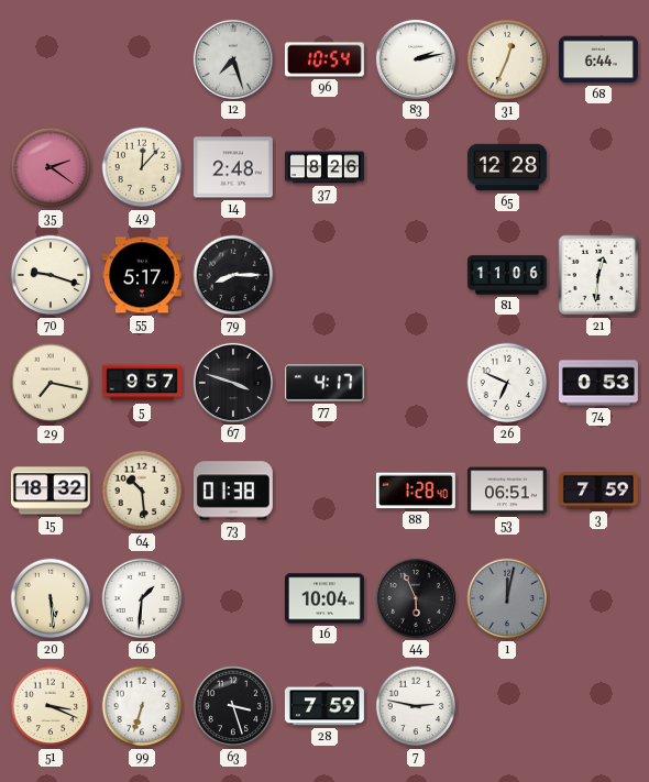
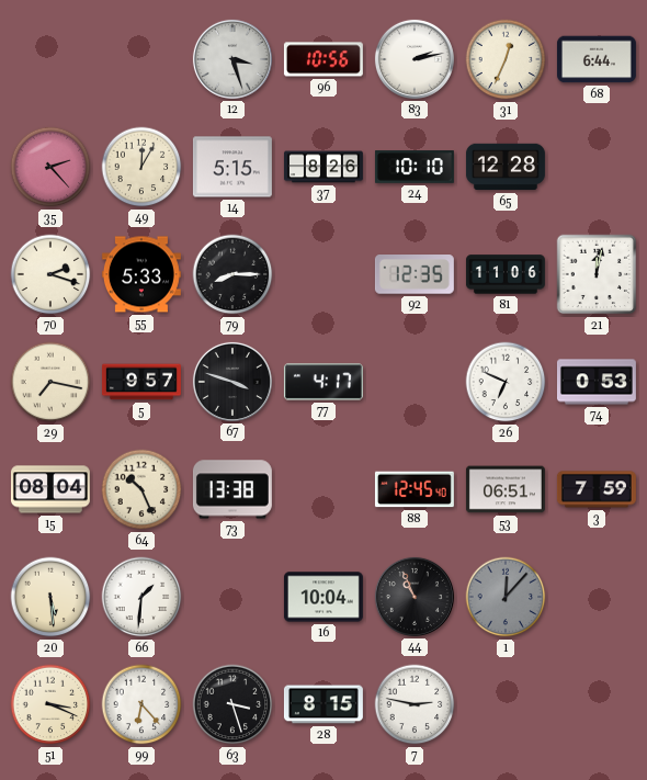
12: 7:27 -> 3:27
96: 10:54 -> 10:56
35: 2:21 -> 2:23
49: 12:07 -> 12:05
14: 2:48 -> 5:15
24: none -> 10:10
70: 9:18 -> 2:18
55: 5:17 -> 5:33
92: none -> 12:35
21: 12:31 -> 12:02
15: 18:32 -> 08:04
64: 10:29 -> 10:26
73: 01:38 -> 13:38
88: 1:28 -> 12:45
44: 5:56 -> 10:56
1: 12:02 -> 12:07
99: 6:33 -> 6:23
28: 7:59 -> 8:15
